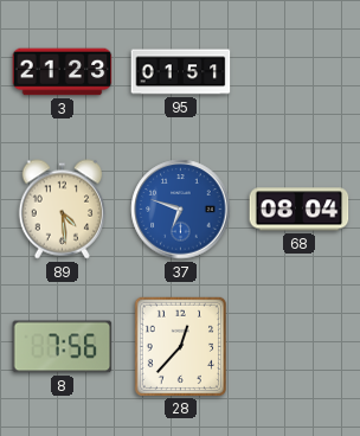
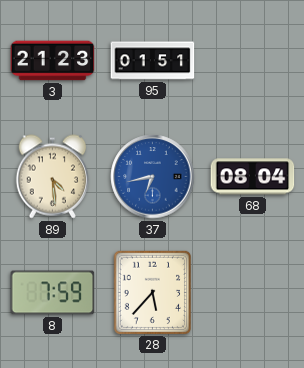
37: 6:48 -> 6:43
8: 7:56 -> 7:59
28: 12:37 -> 5:37
